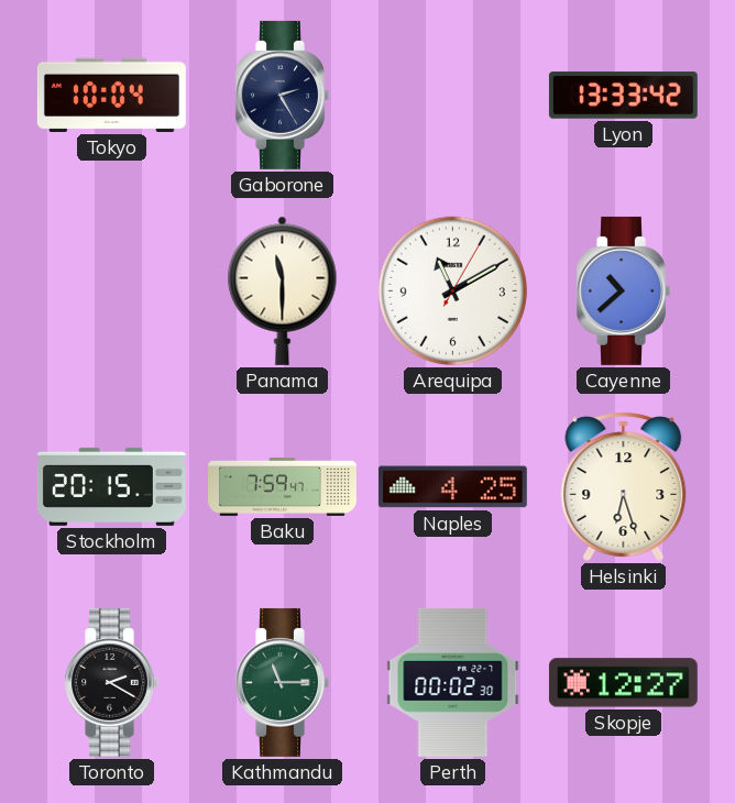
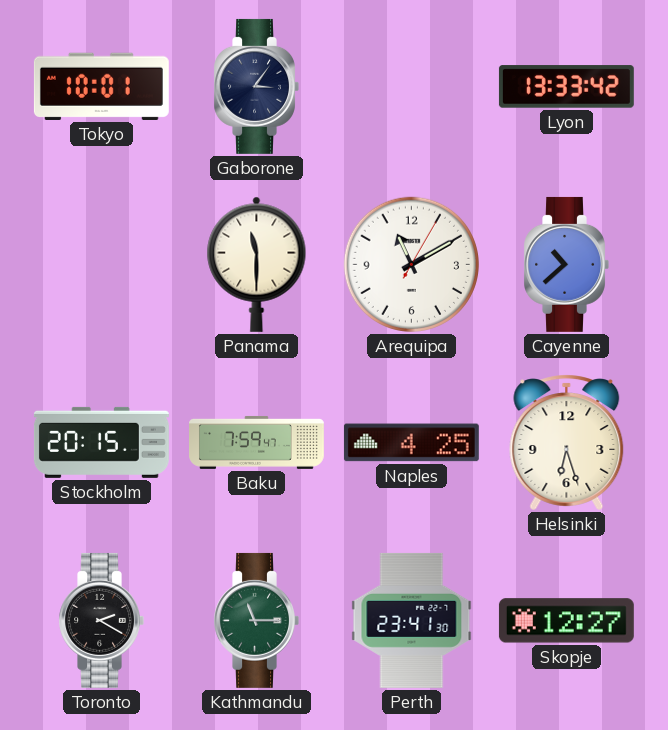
Tokyo: 10:04 -> 10:01
Gaborone: 2:25 -> 3:06
Perth: 00:02 -> 23:41
